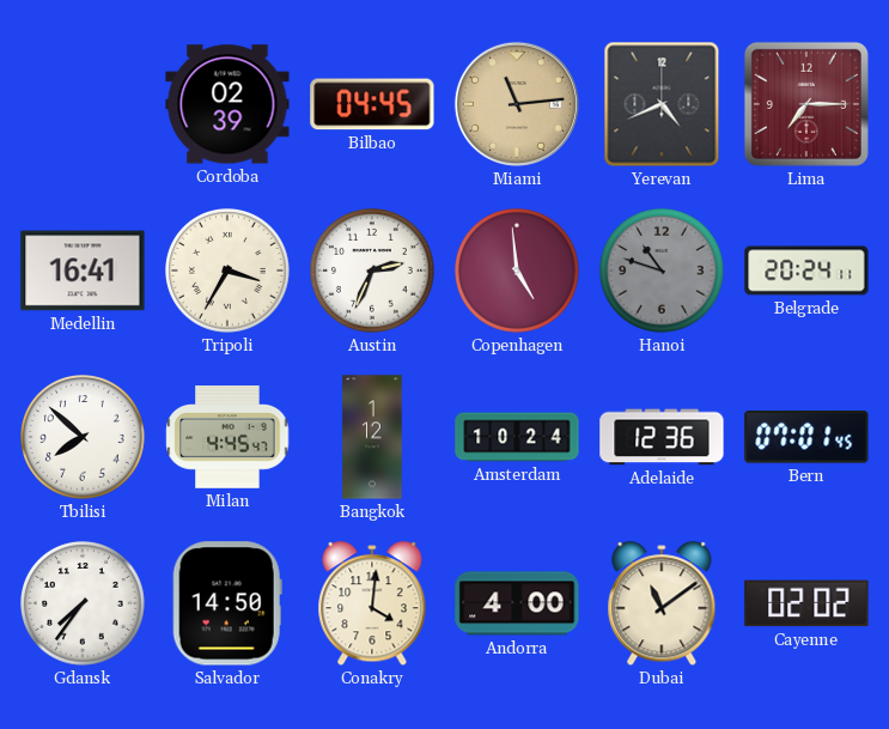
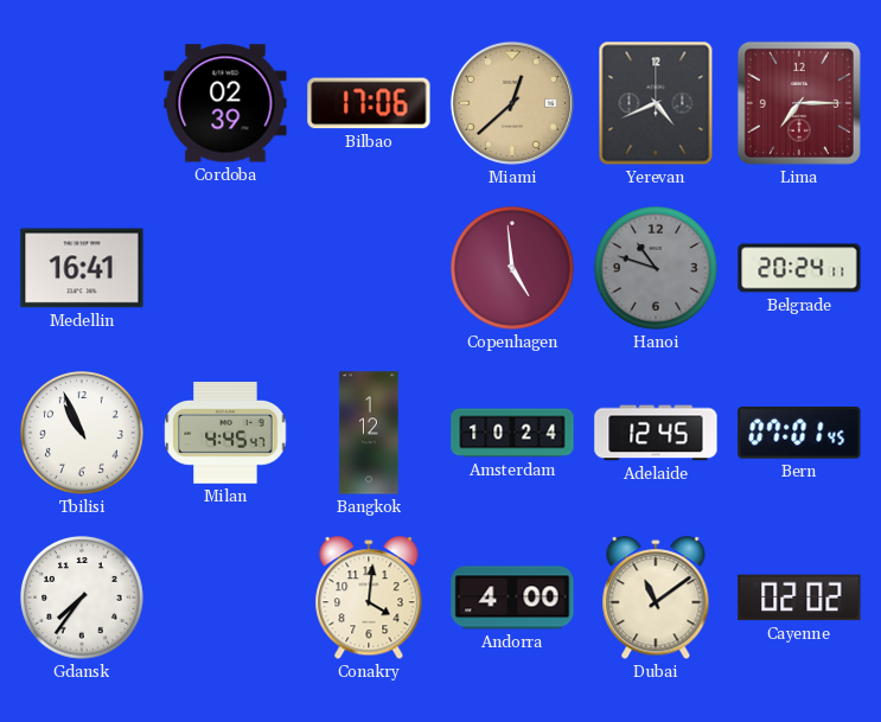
Bilbao: 04:45 -> 17:06
Miami: 11:14 -> 12:38
Tripoli: 3:35 -> none
Austin: 2:34 -> none
Tbilisi: 7:52 -> 10:56
Adelaide: 12:36 -> 12:45
Salvador: 14:50 -> none
